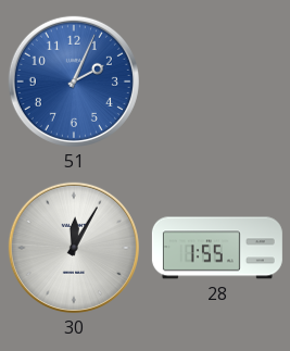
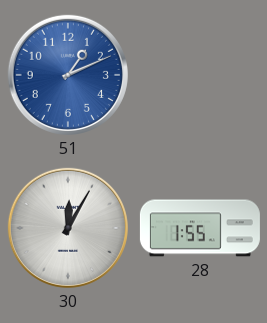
51: 2:04 -> 1:11
